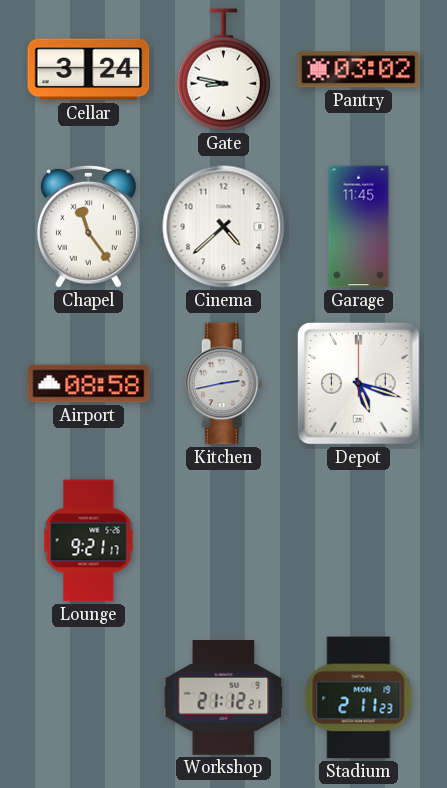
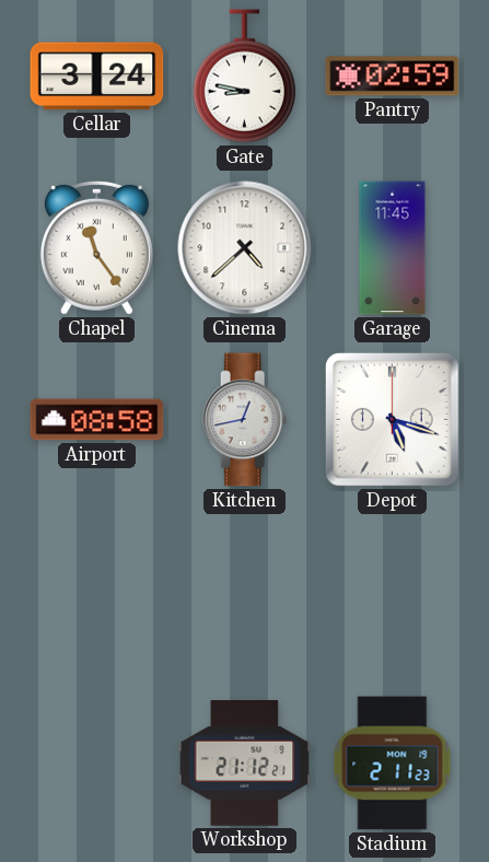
Pantry: 03:02 -> 02:59
Kitchen: 2:43 -> 12:43
Lounge: 9:21 -> none
